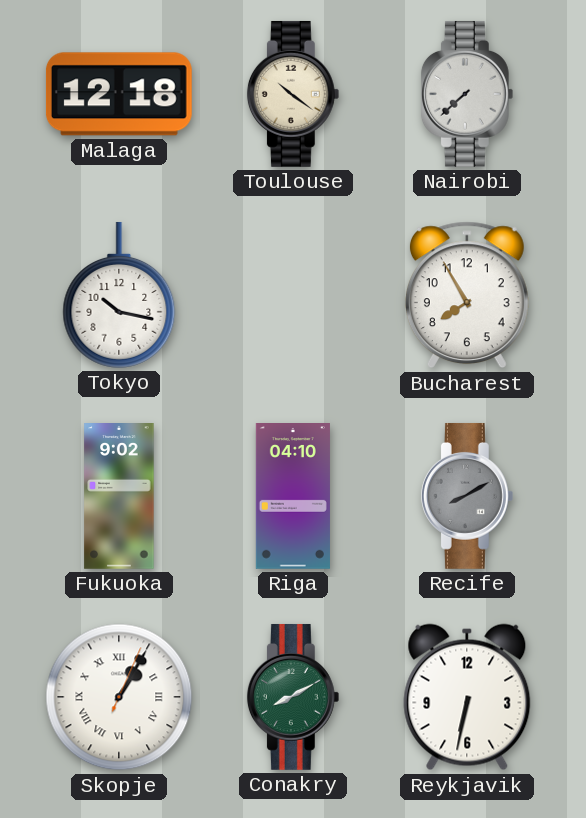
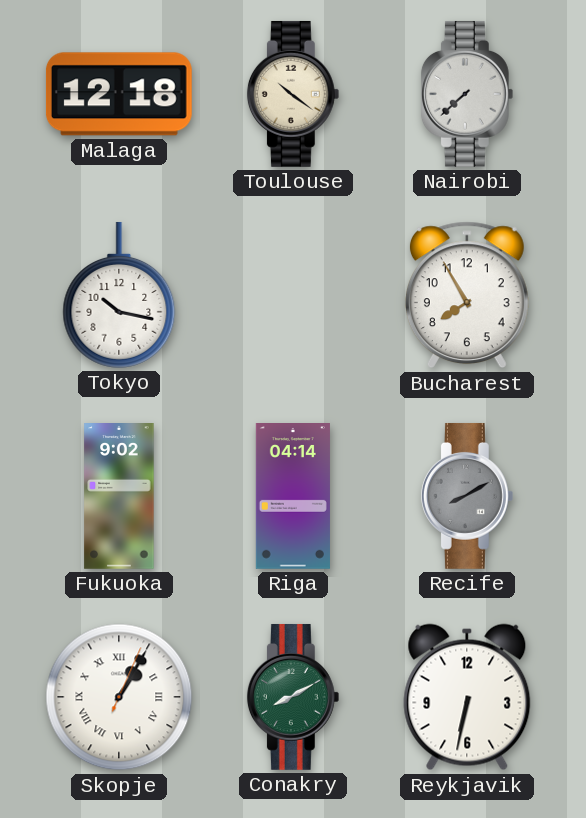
Riga: 04:10 -> 04:14
